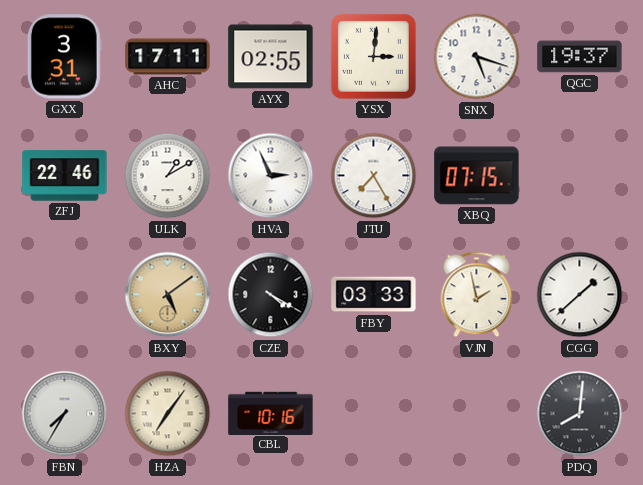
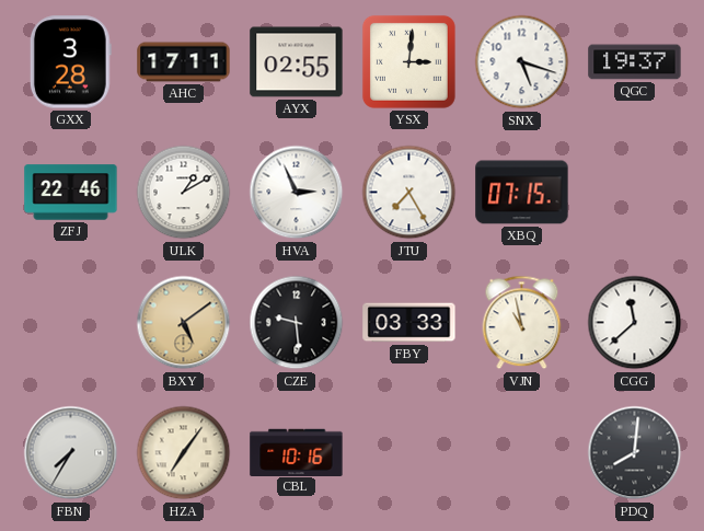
GXX: 3:31 -> 3:28
CZE: 4:20 -> 9:29
VJN: 1:58 -> 10:58
CGG: 1:38 -> 11:38
